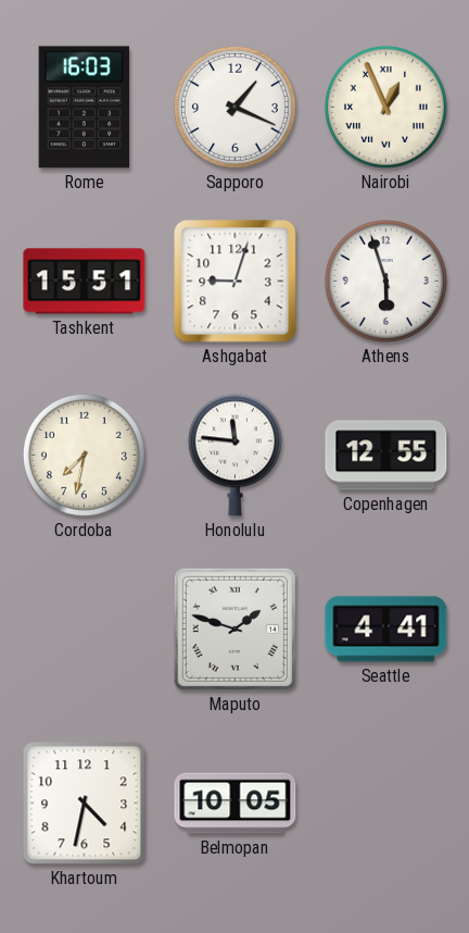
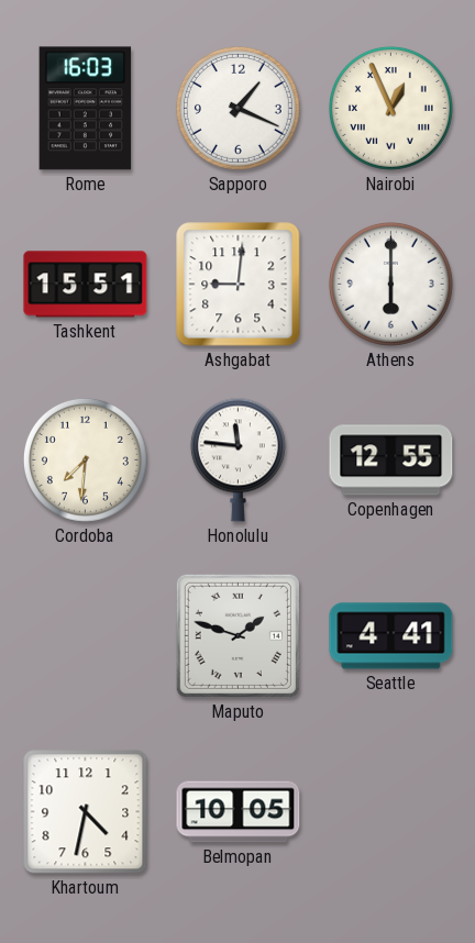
Ashgabat: 9:03 -> 9:01
Athens: 5:57 -> 6:00
Cordoba: 7:32 -> 7:31
